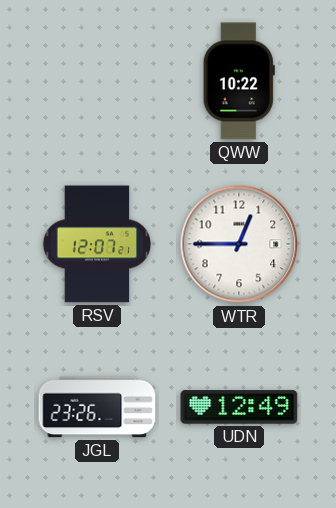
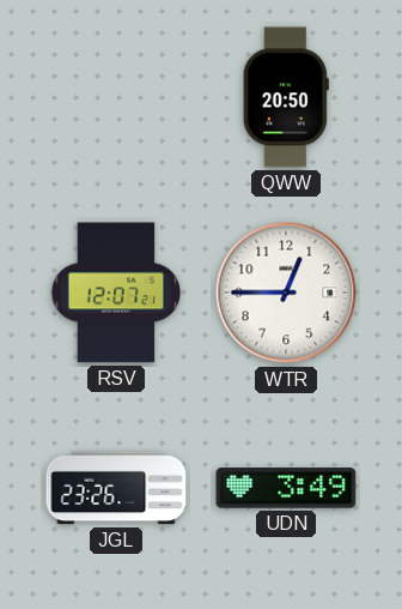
QWW: 10:22 -> 20:50
UDN: 12:49 -> 3:49
